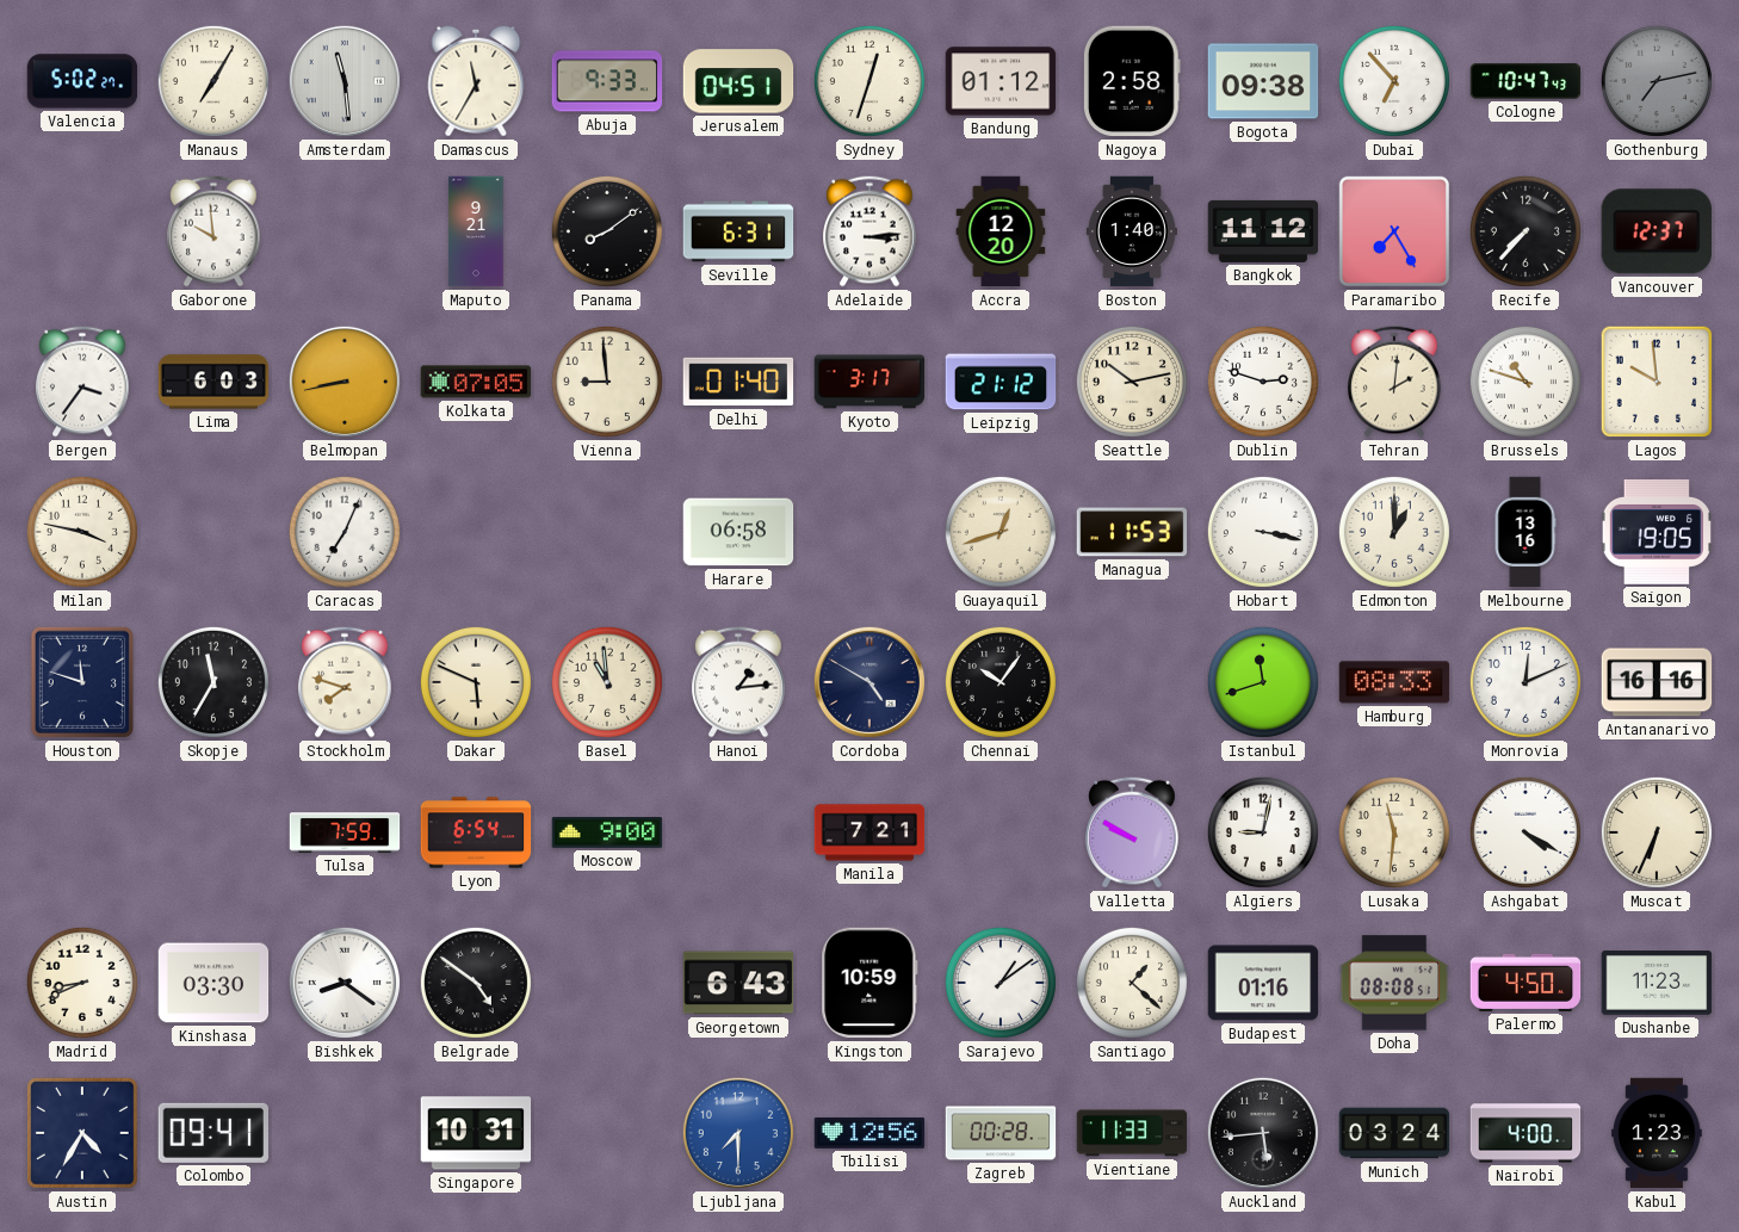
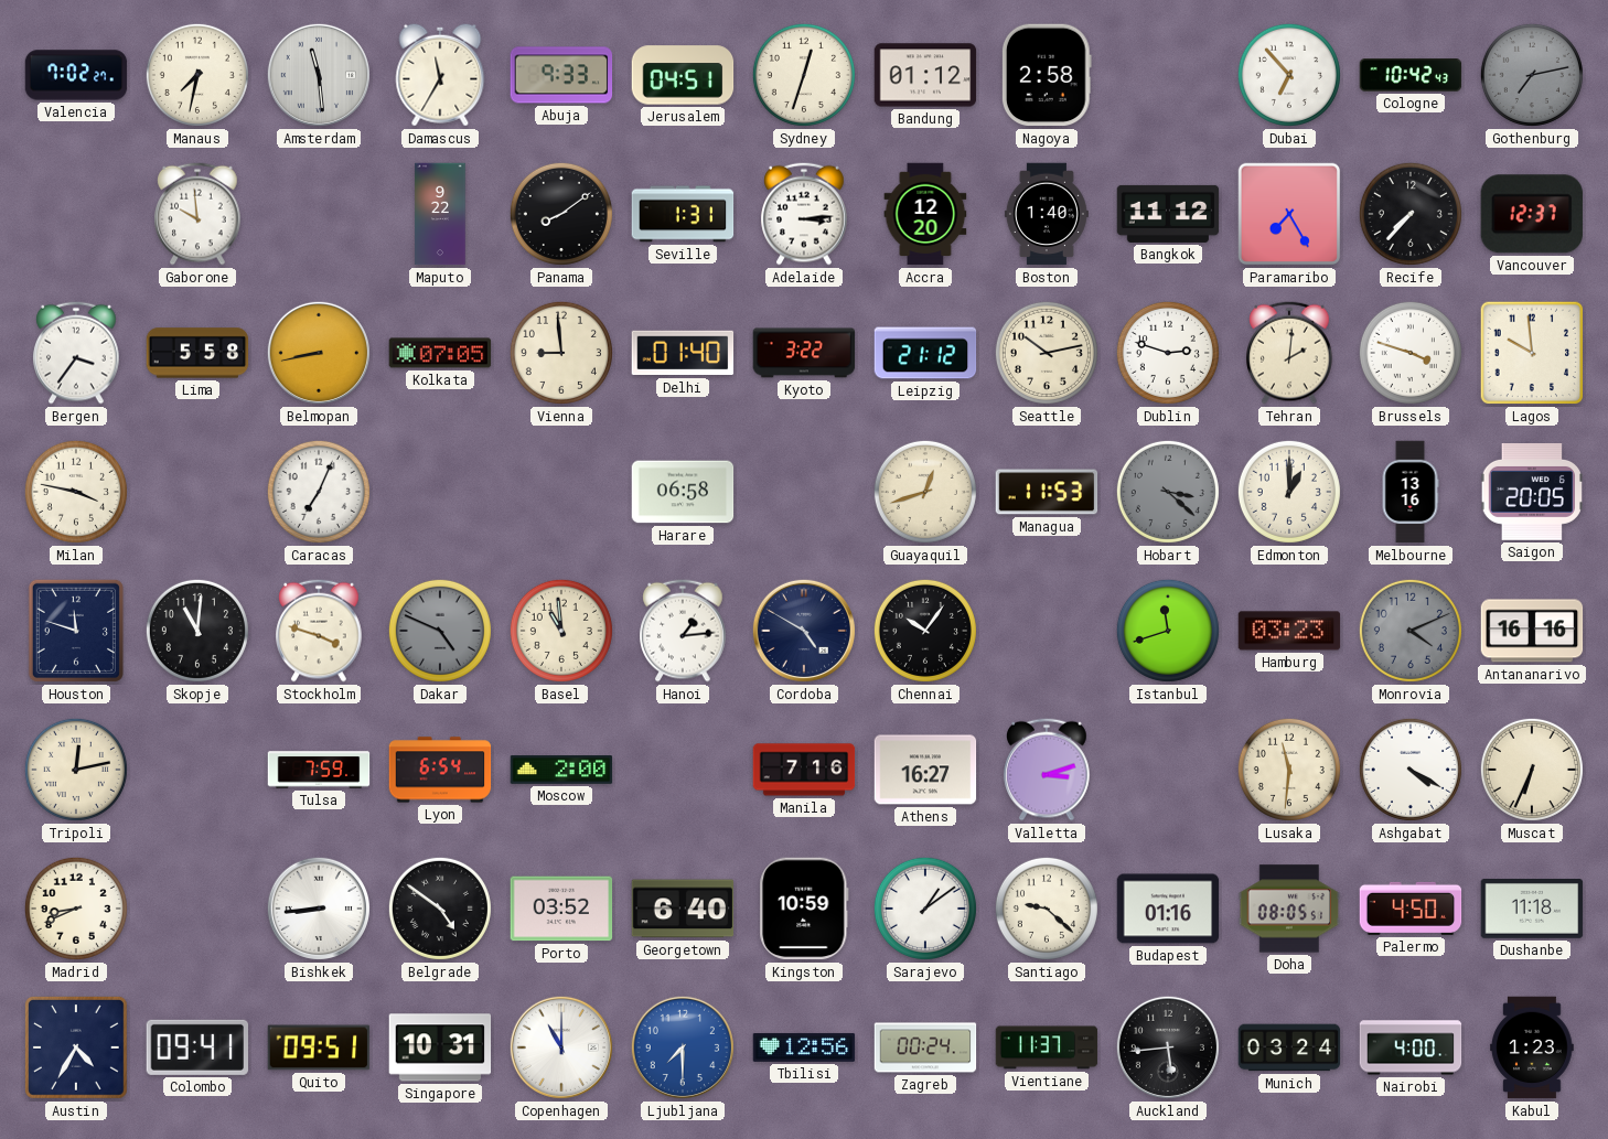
Valencia: 5:02 -> 7:02
Manaus: 7:05 -> 7:32
Bogota: 09:38 -> none
Cologne: 10:47 -> 10:42
Maputo: 9:21 -> 9:22
Seville: 6:31 -> 1:31
Lima: 6:03 -> 5:58
Kyoto: 3:17 -> 3:22
Brussels: 10:48 -> 3:48
Hobart: 3:17 -> 3:22
Hobart dial: white -> grey
Saigon: 19:05 -> 20:05
Skopje: 11:35 -> 11:01
Stockholm: 7:48 -> 3:48
Dakar: 5:49 -> 4:49
Dakar dial: cream -> grey
Hamburg: 08:33 -> 03:23
Monrovia: 12:11 -> 4:11
Monrovia dial: white -> grey
Tripoli: none -> 12:13
Moscow: 9:00 -> 2:00
Manila: 7:21 -> 7:16
Athens: none -> 16:27
Valletta: 9:50 -> 3:12
Algiers: 9:02 -> none
Kinshasa: 03:30 -> none
Bishkek: 8:21 -> 8:44
Porto: none -> 03:52
Georgetown: 6:43 -> 6:40
Santiago: 1:22 -> 9:22
Doha: 08:08 -> 08:05
Dushanbe: 11:23 -> 11:18
Quito: none -> 09:51
Copenhagen: none -> 11:00
Zagreb: 00:28 -> 00:24
Vientiane: 11:33 -> 11:37
